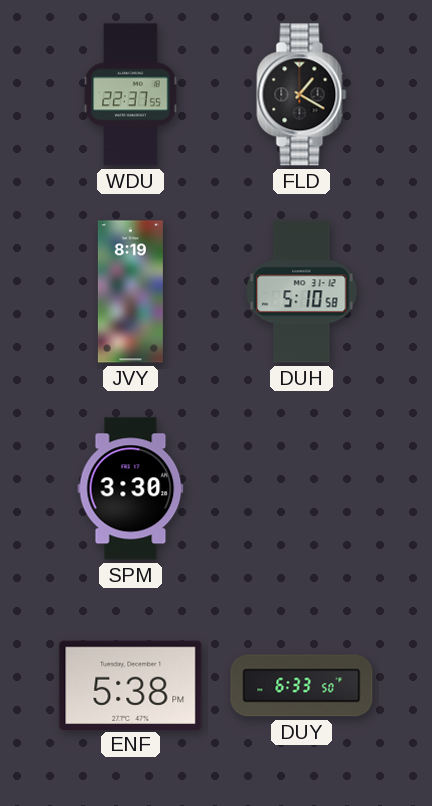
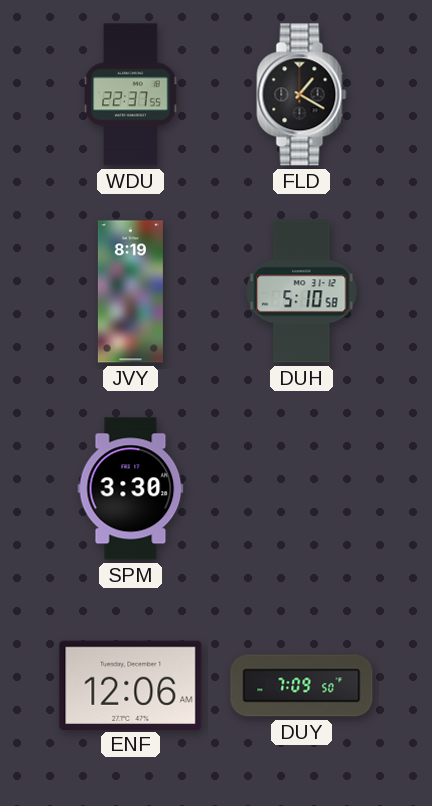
ENF: 5:38 -> 12:06
DUY: 6:33 -> 7:09
